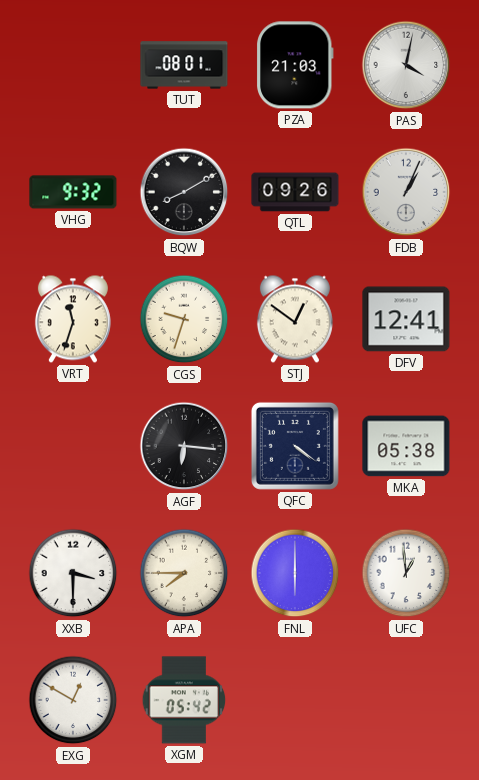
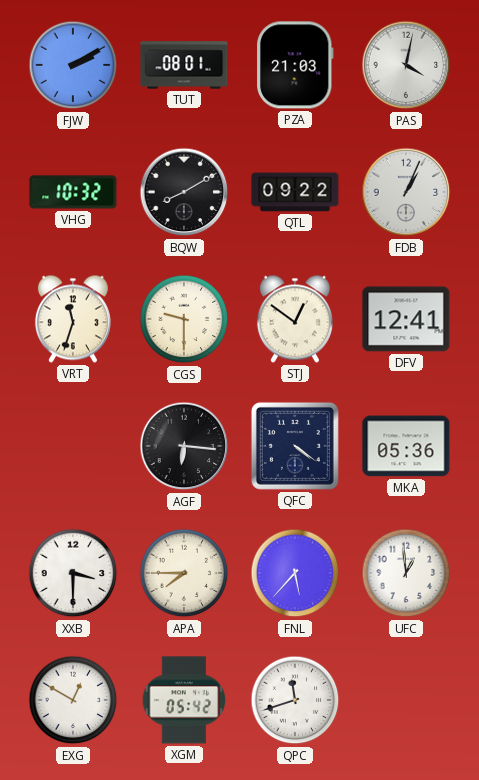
FJW: none -> 2:10
VHG: 9:32 -> 10:32
QTL: 09:26 -> 09:22
CGS: 9:33 -> 9:30
MKA: 05:38 -> 05:36
FNL: 6:00 -> 5:37
QPC: none -> 11:42
